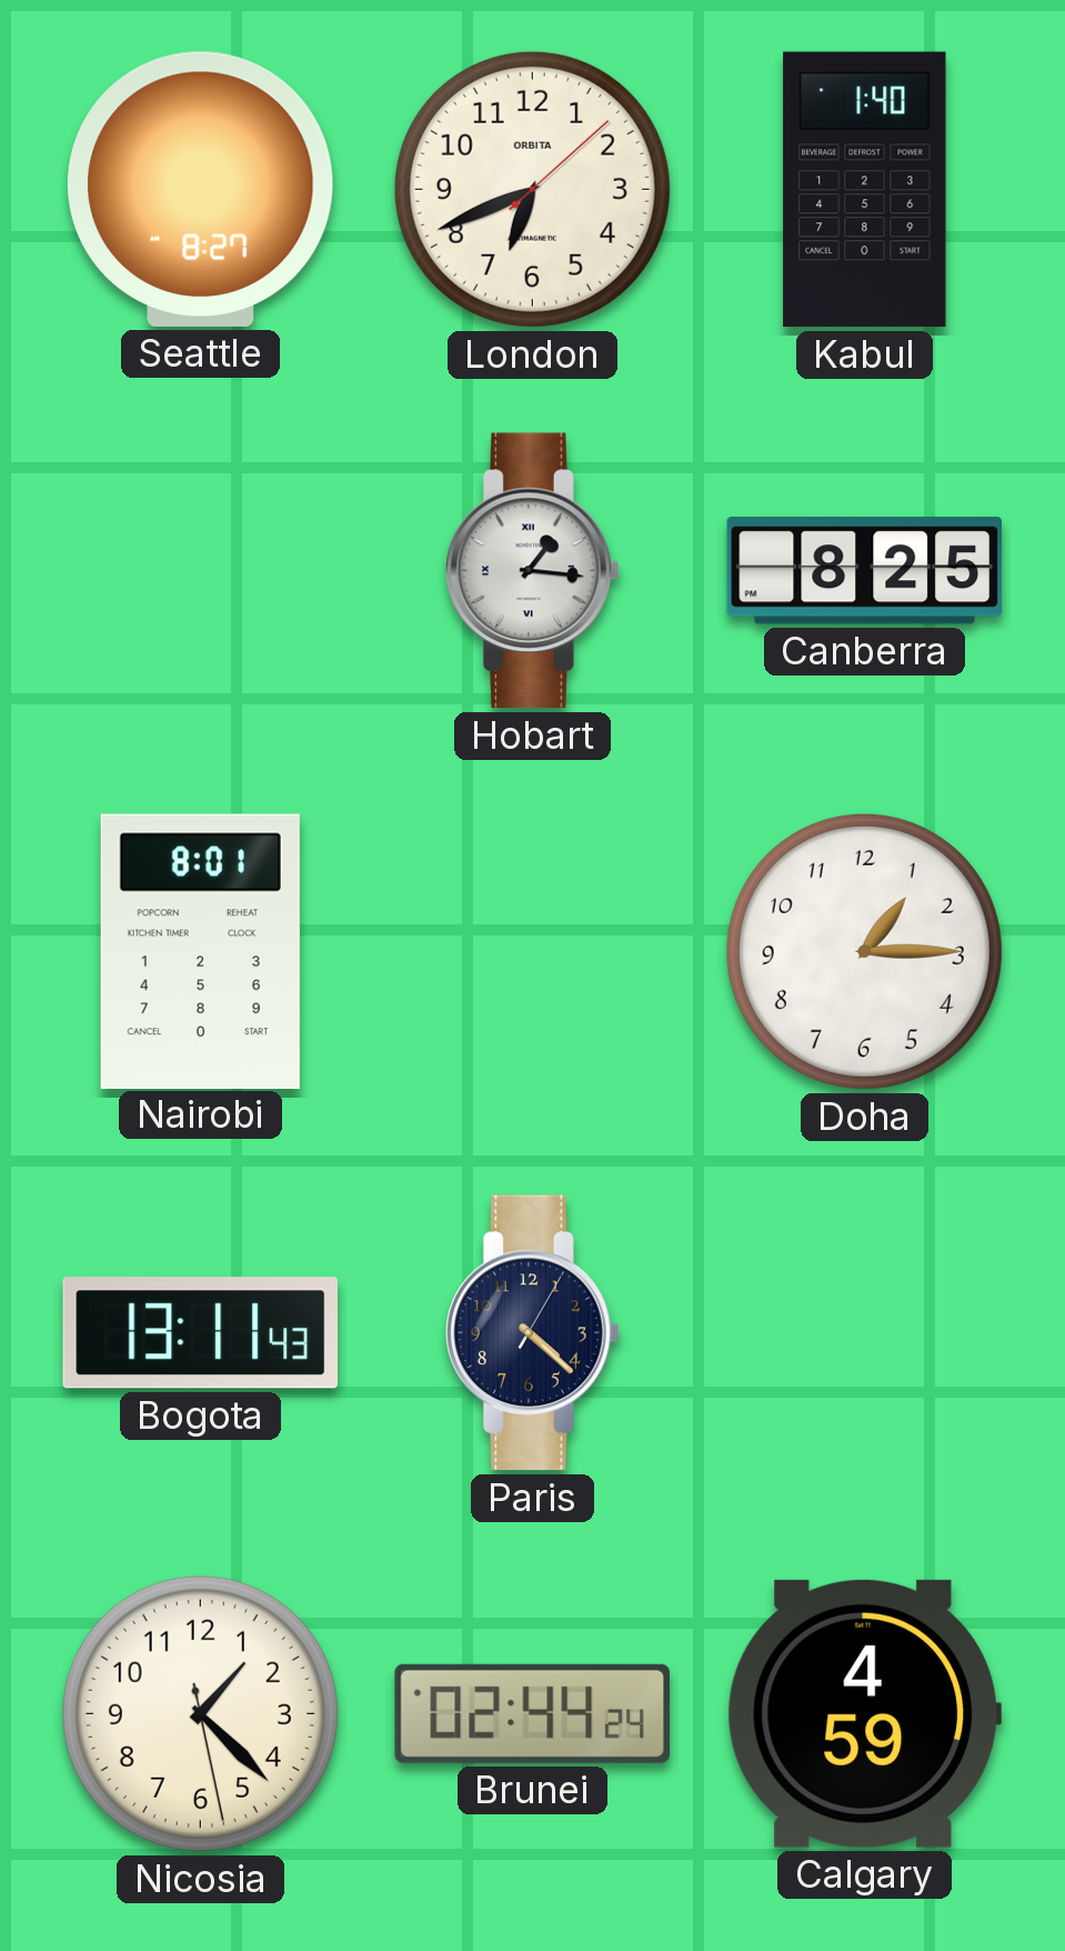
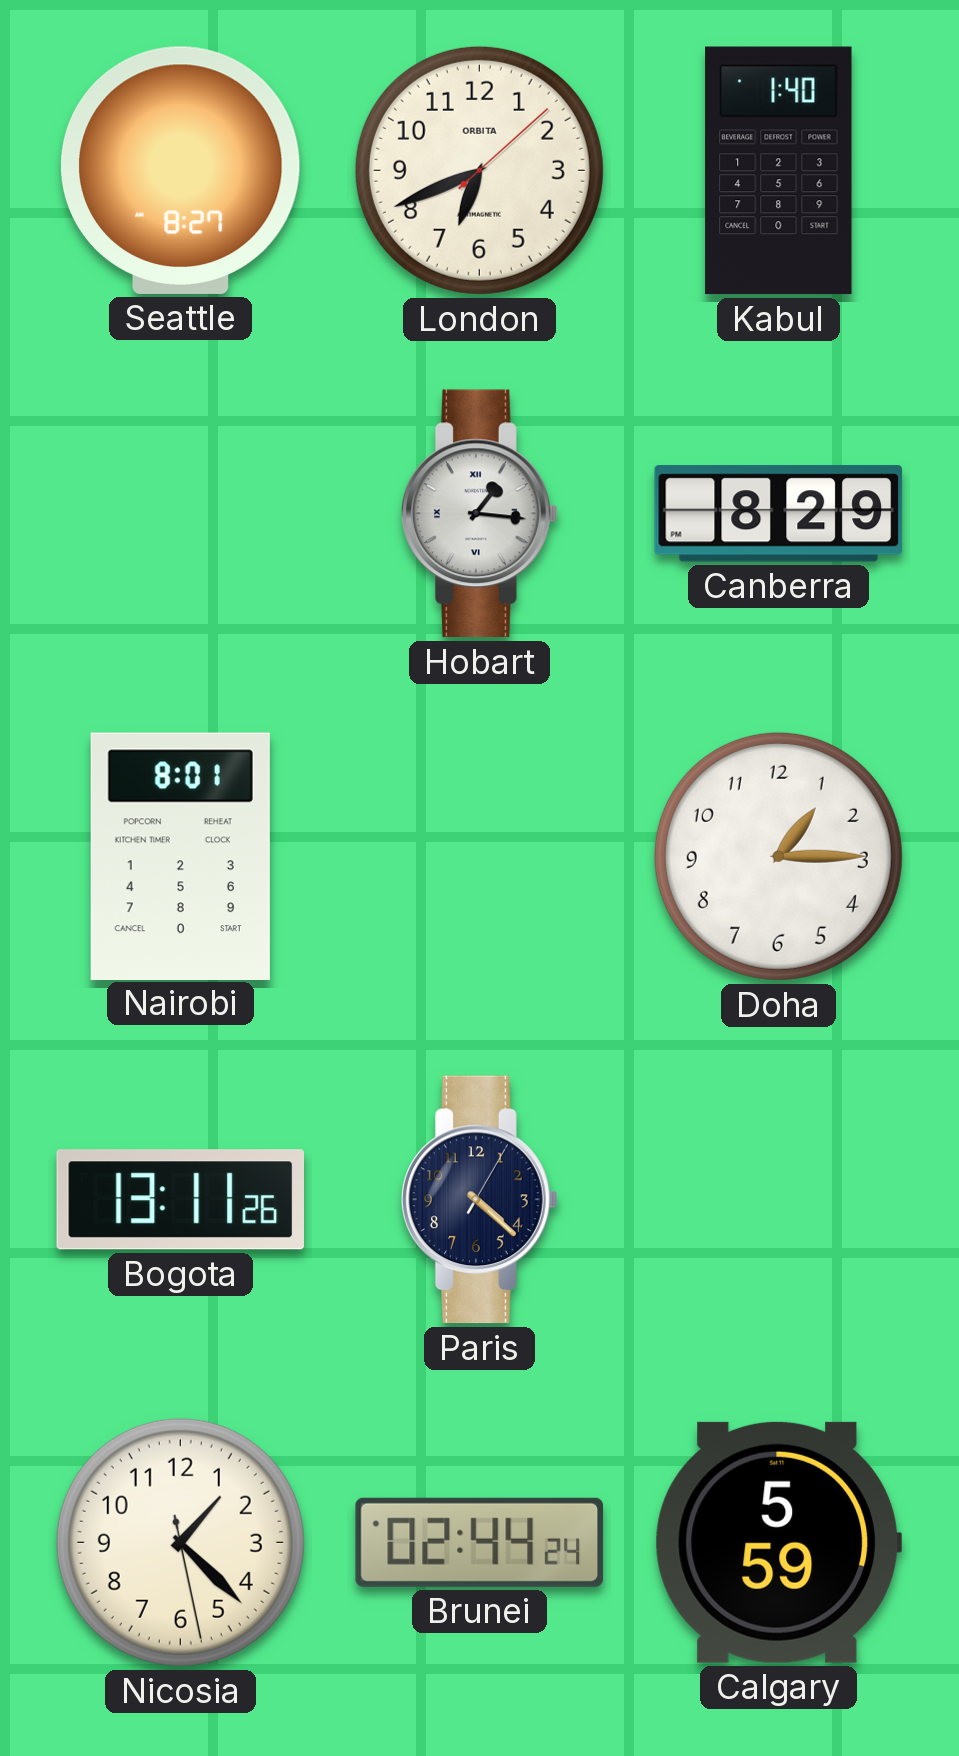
Canberra: 8:25 -> 8:29
Bogota: 13:11:43 -> 13:11:26
Calgary: 4:59 -> 5:59
